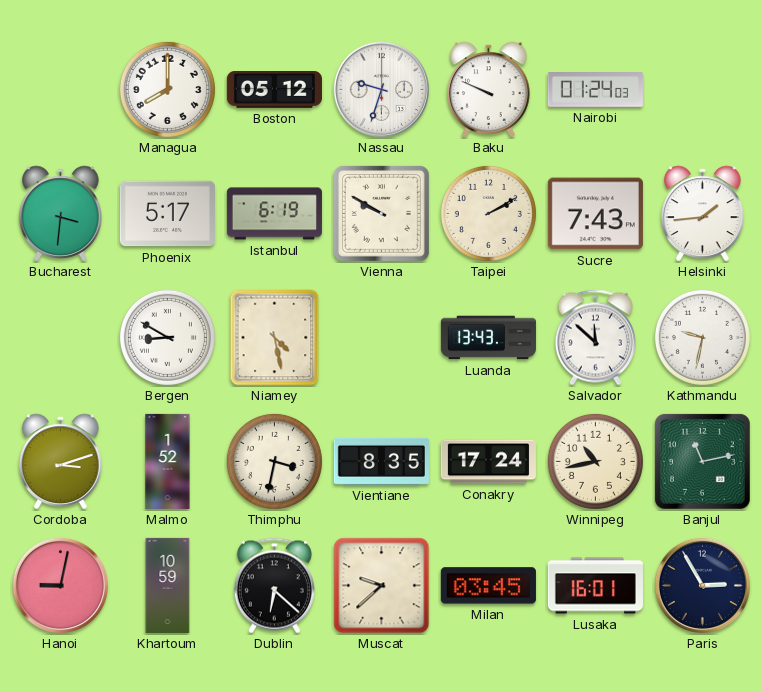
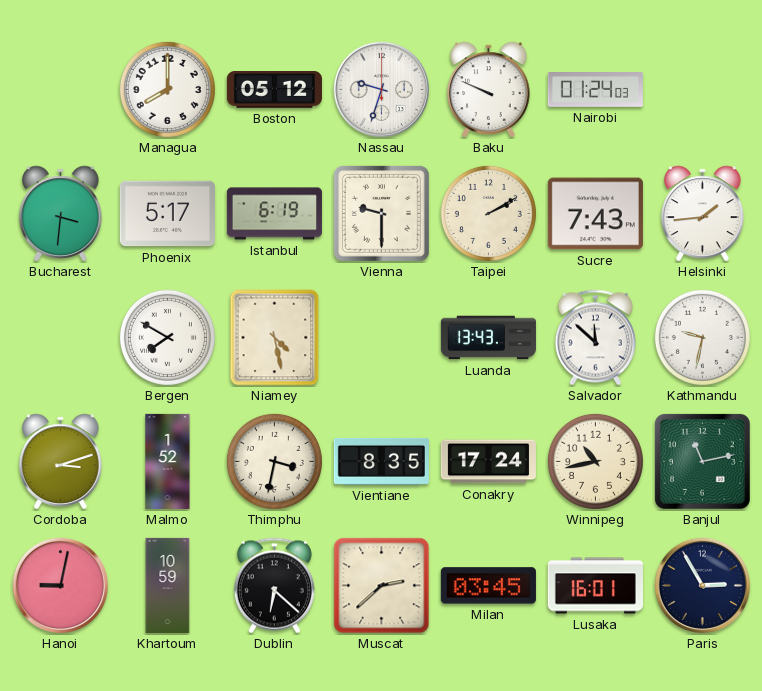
Vienna: 9:50 -> 9:30
Bergen: 8:50 -> 7:50
Muscat: 9:38 -> 2:38
